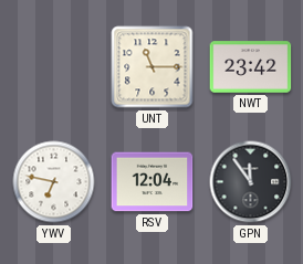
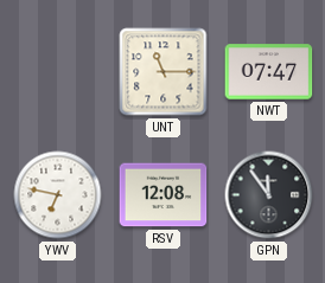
NWT: 23:42 -> 07:47
RSV: 12:04 -> 12:08
